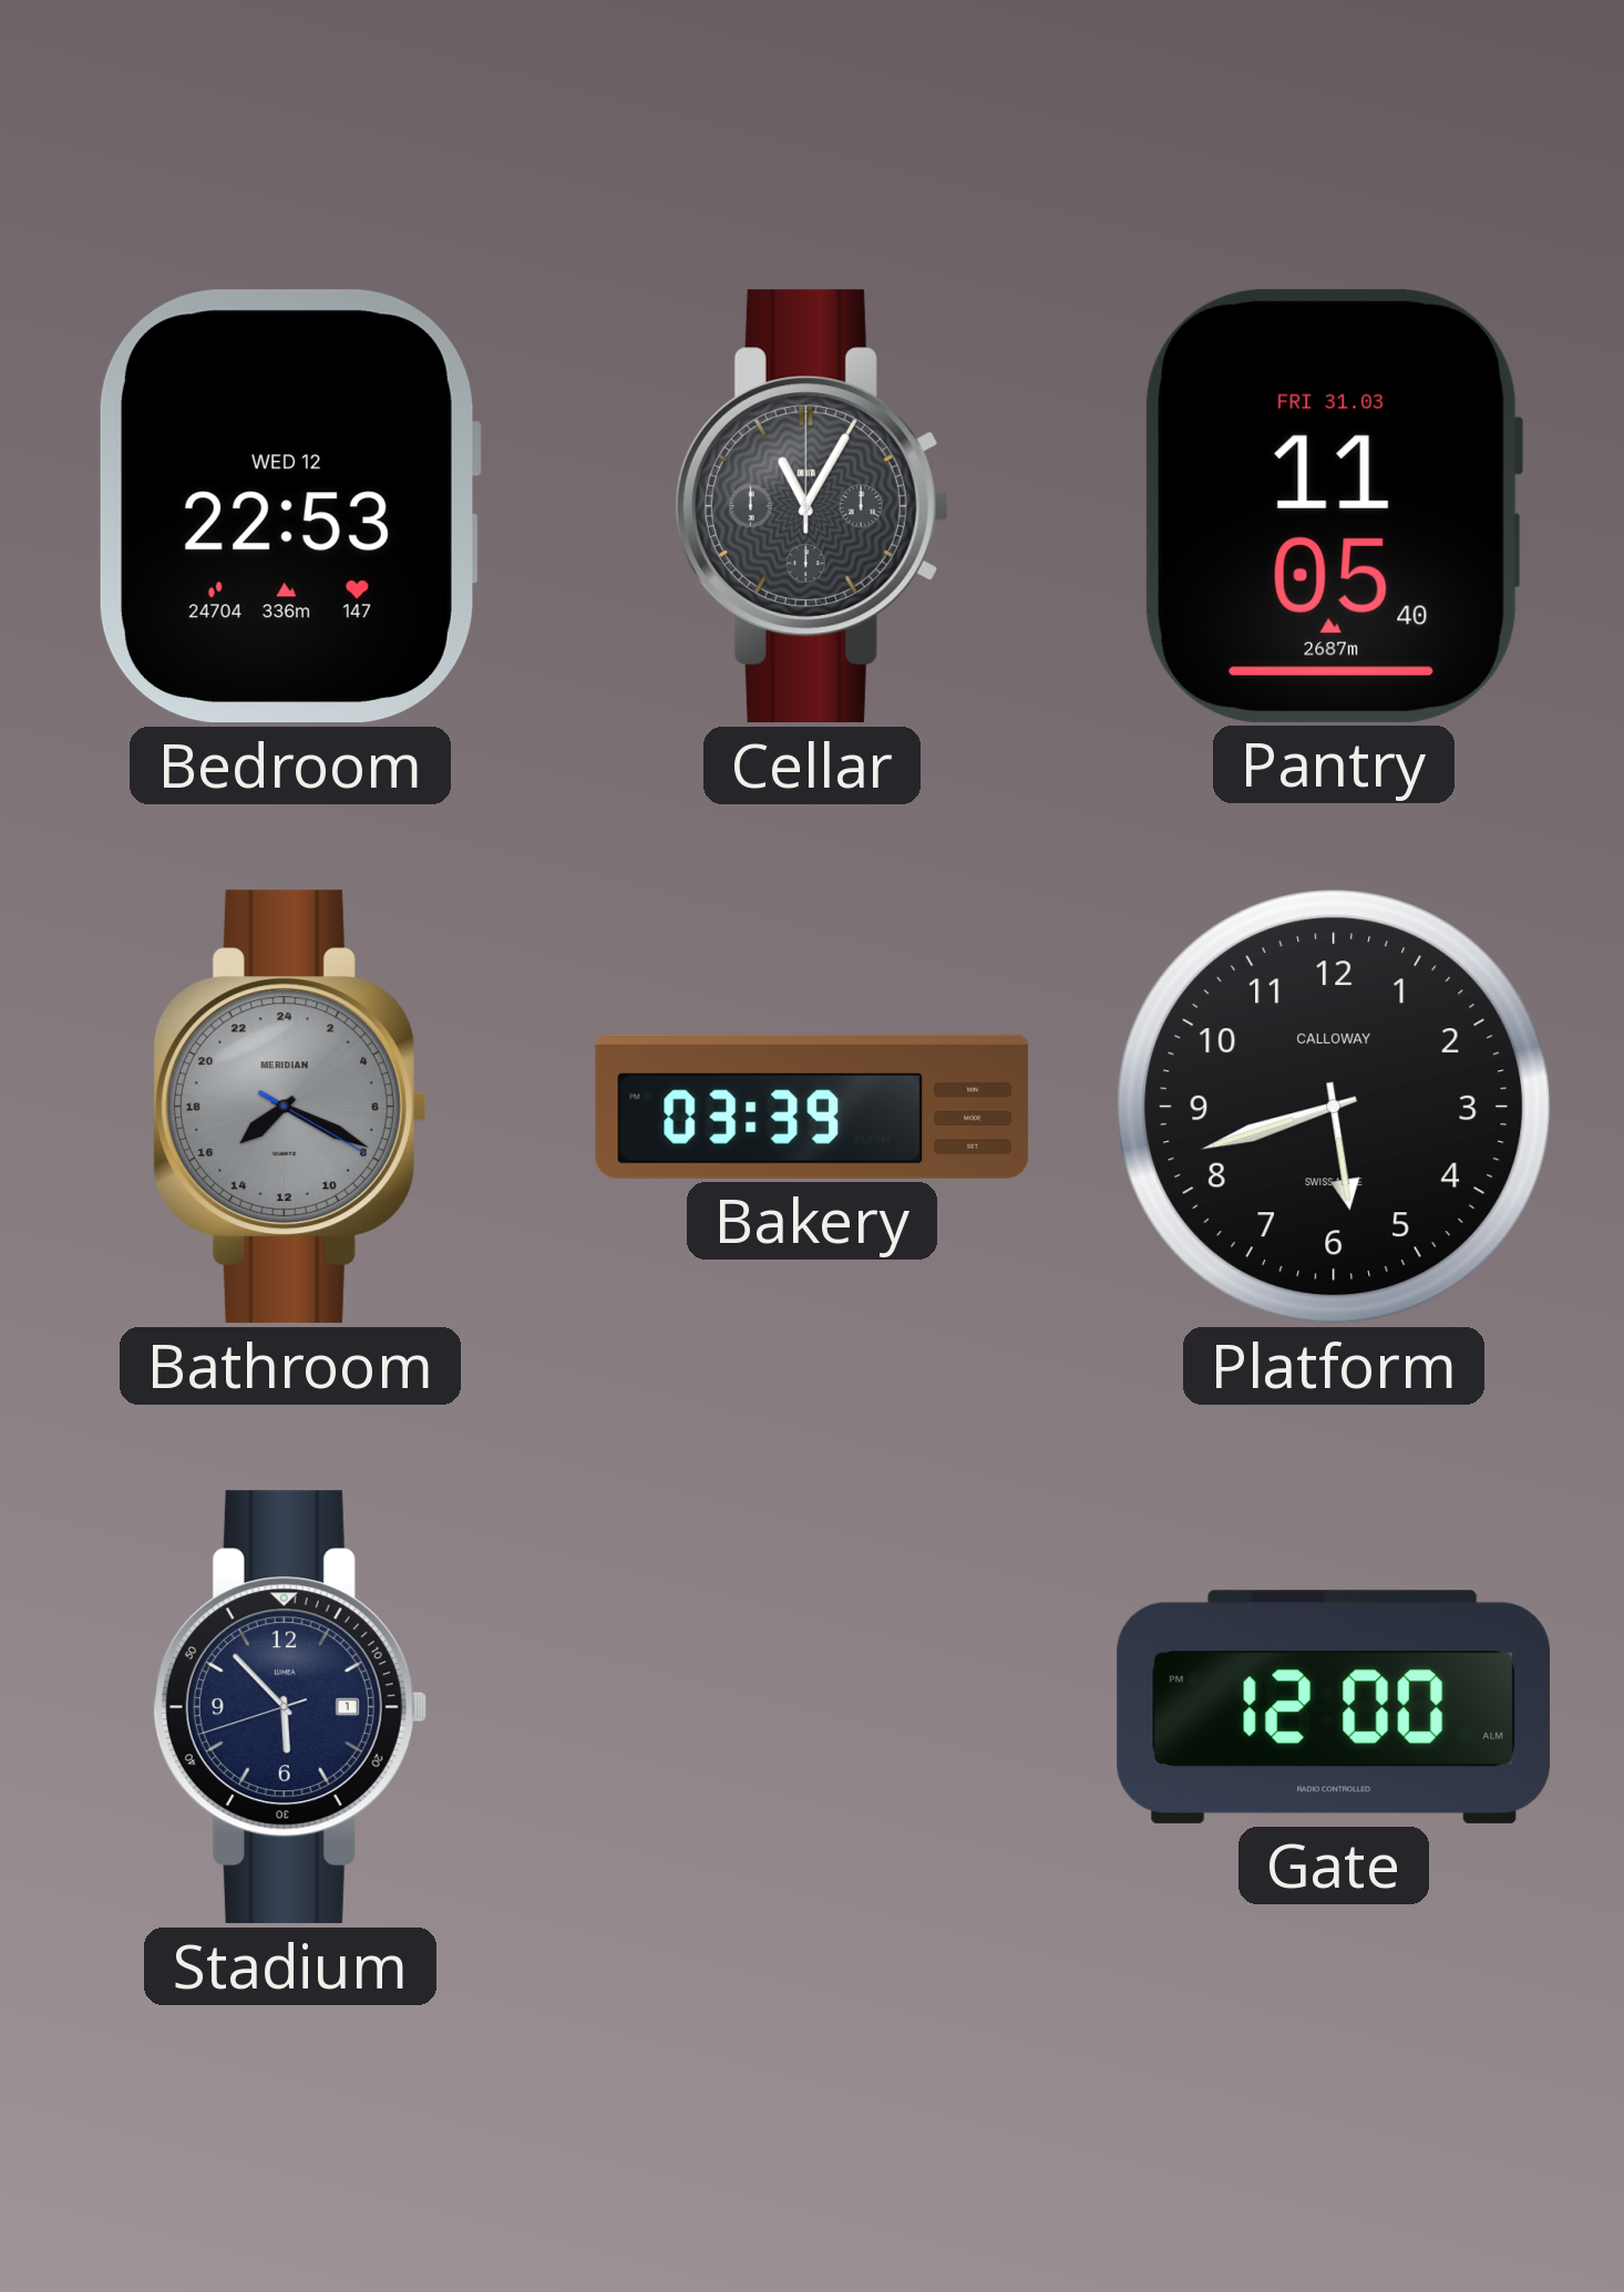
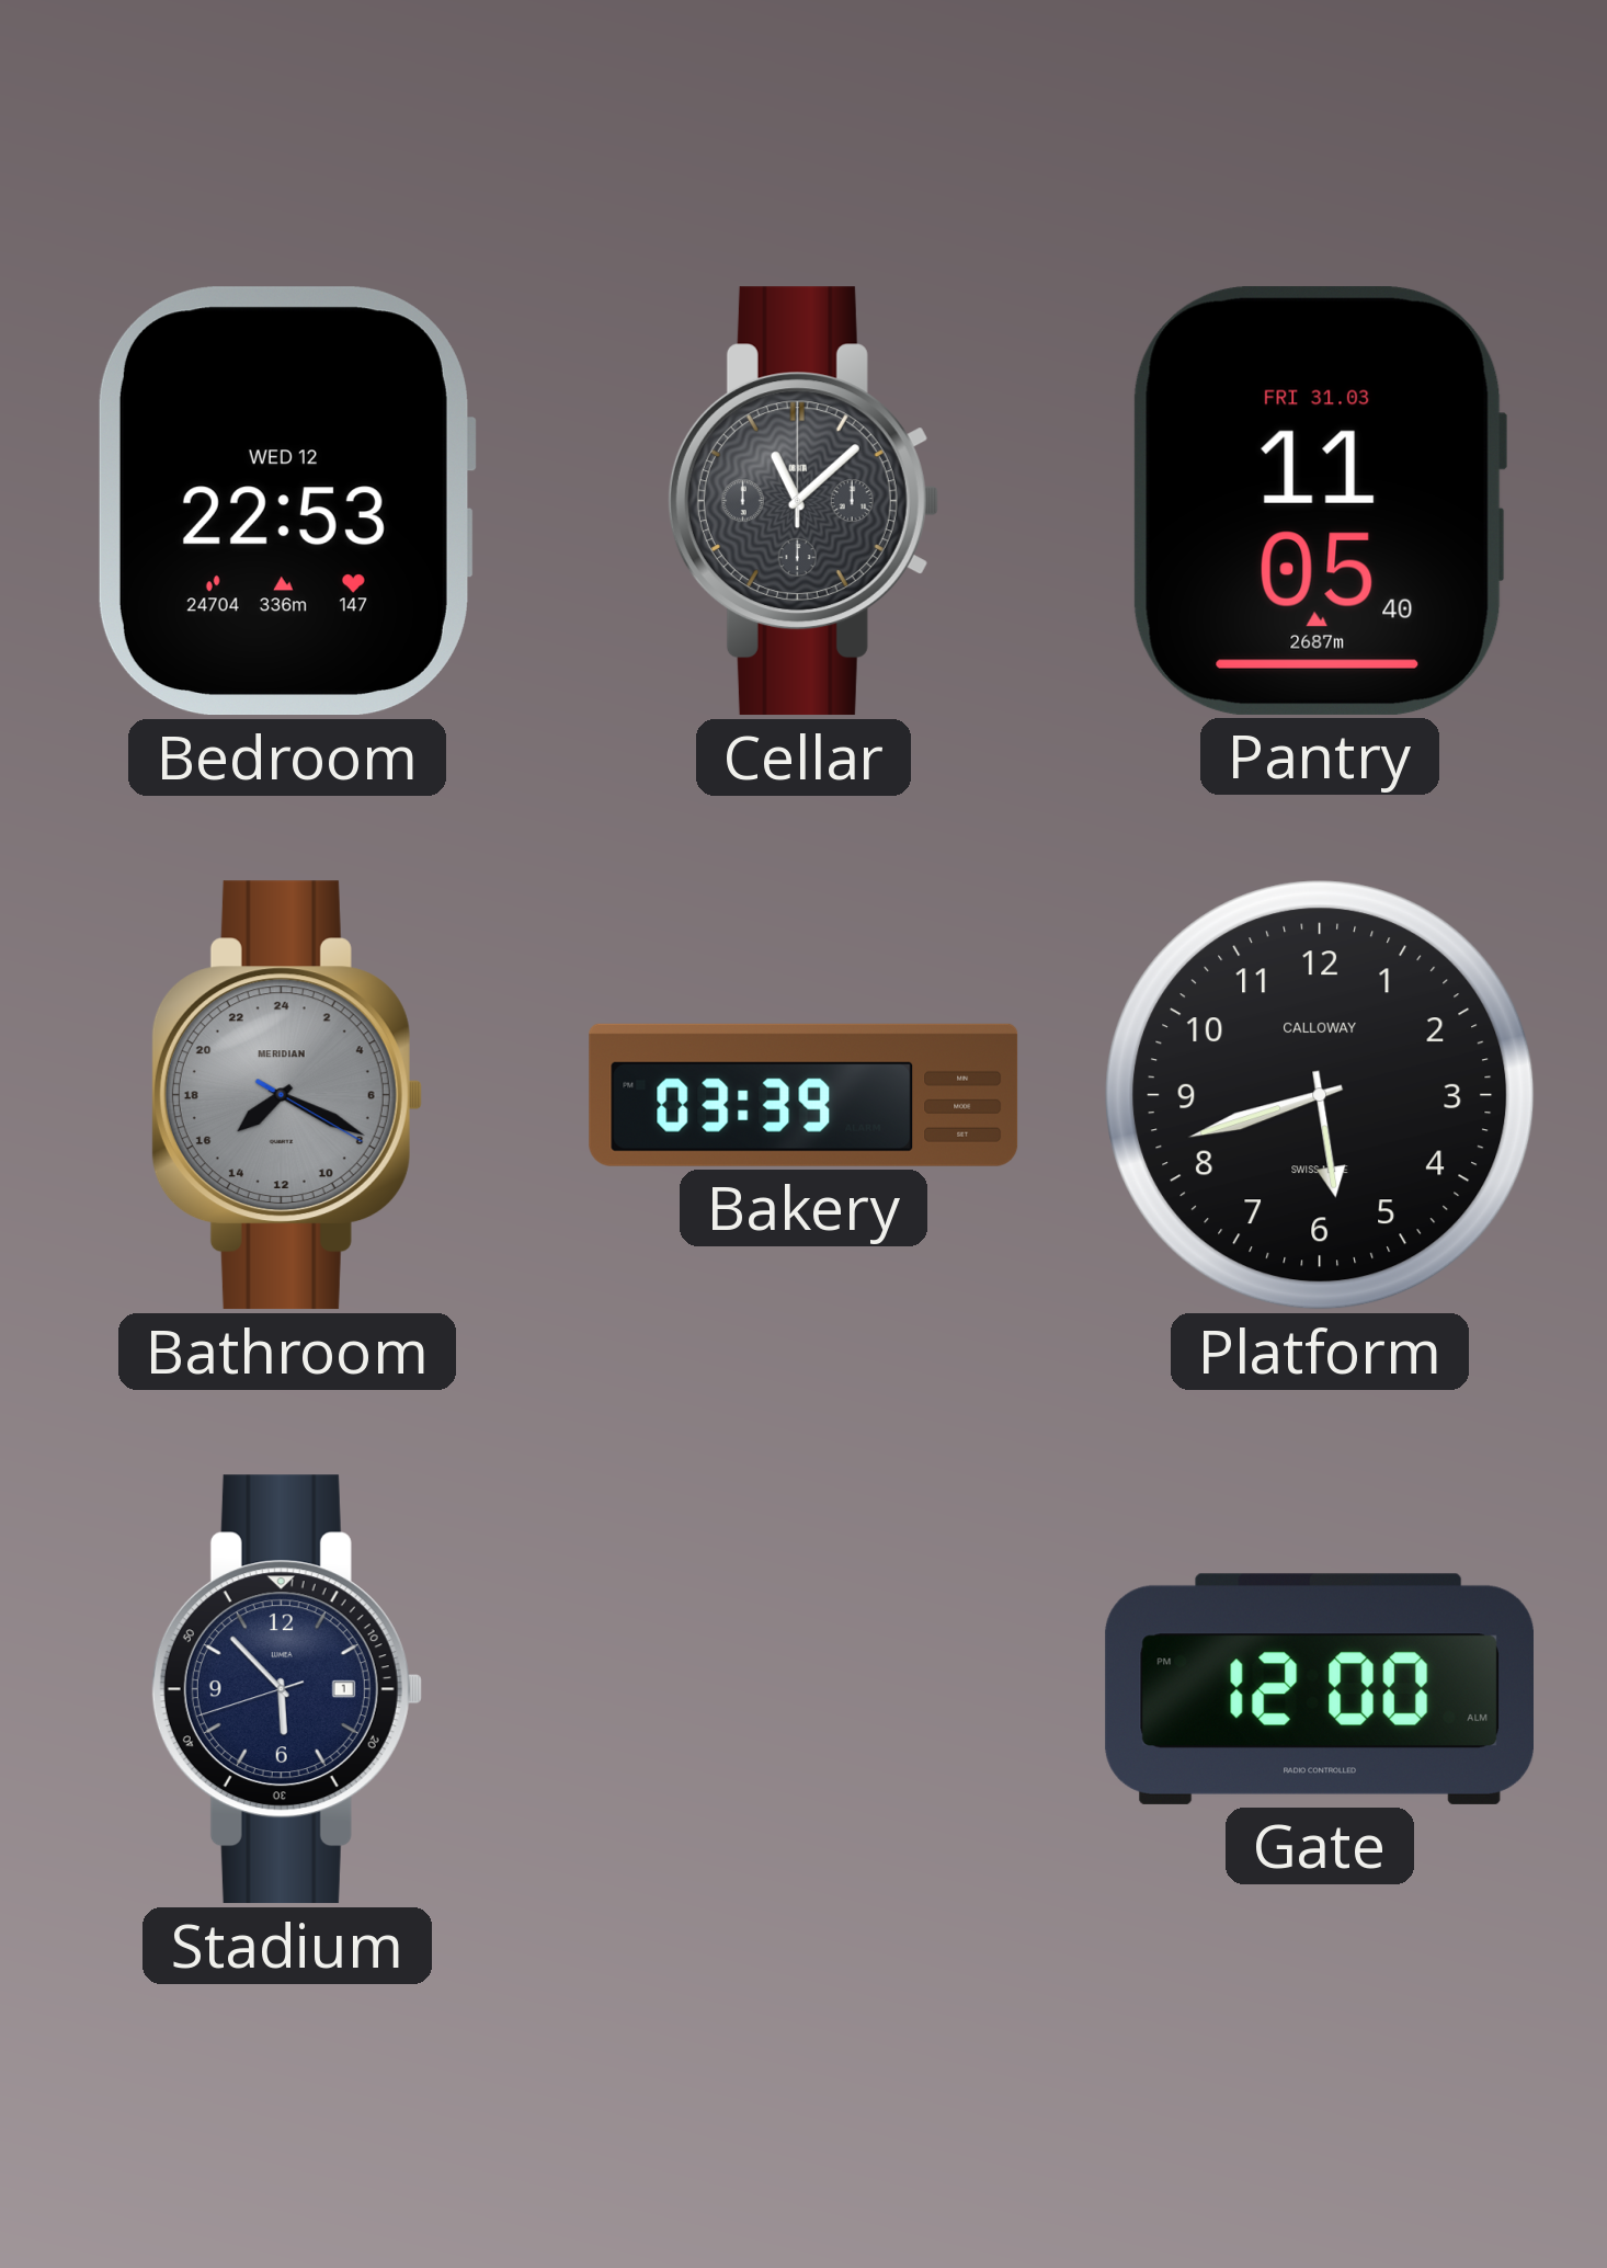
Cellar: 11:05 -> 11:08
